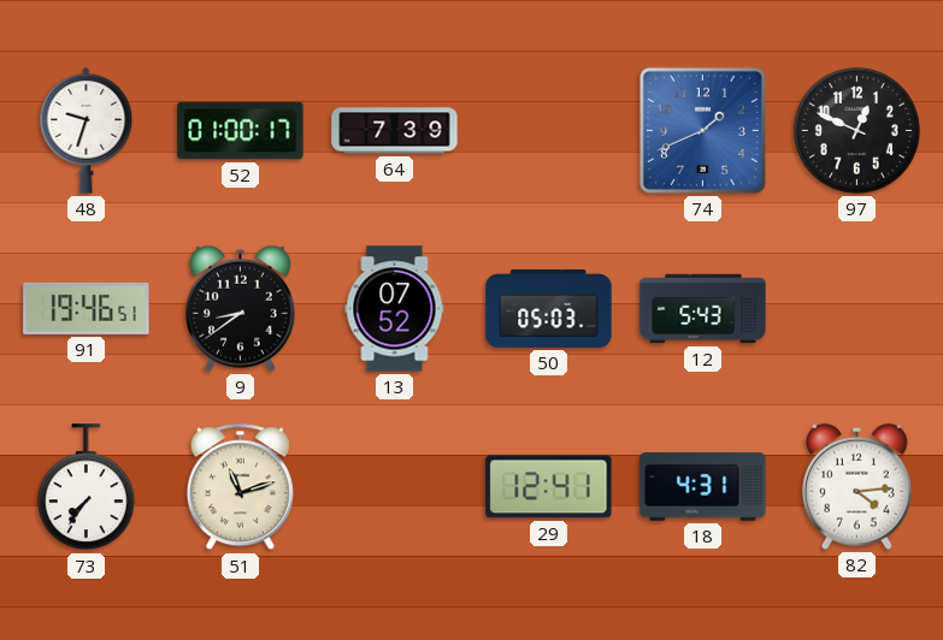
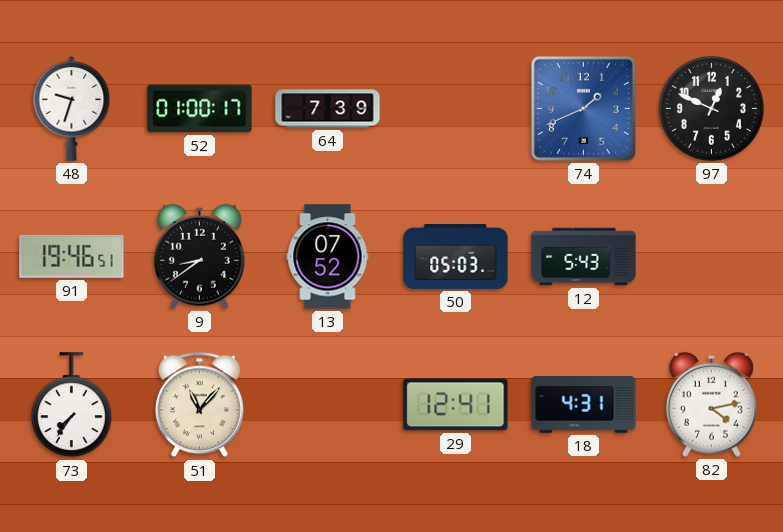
51: 11:12 -> 11:07
82: 4:14 -> 4:13
